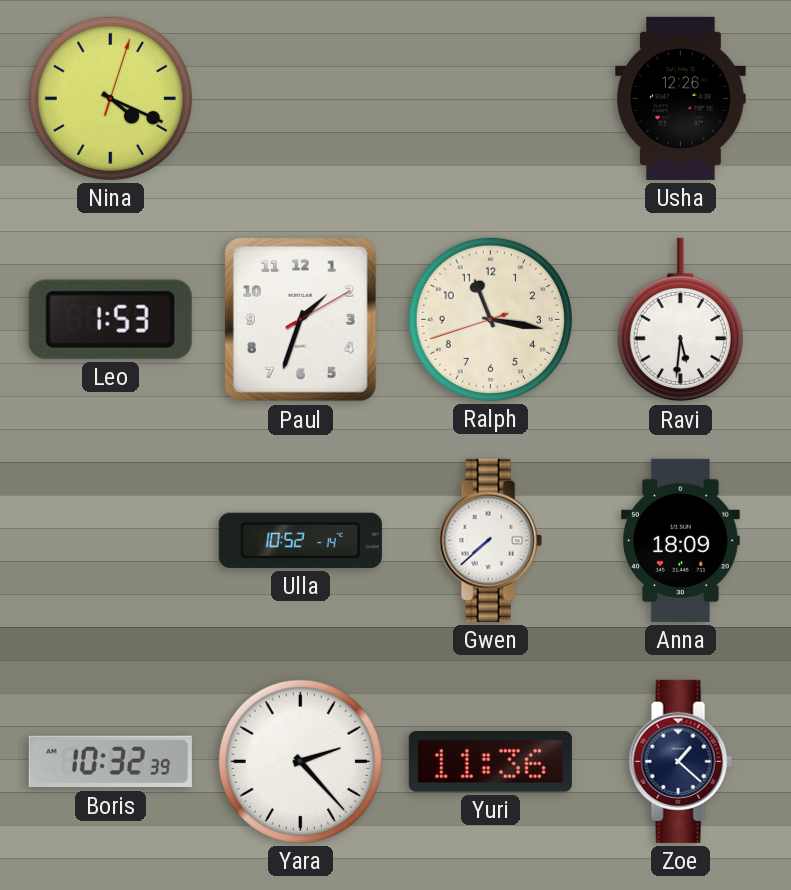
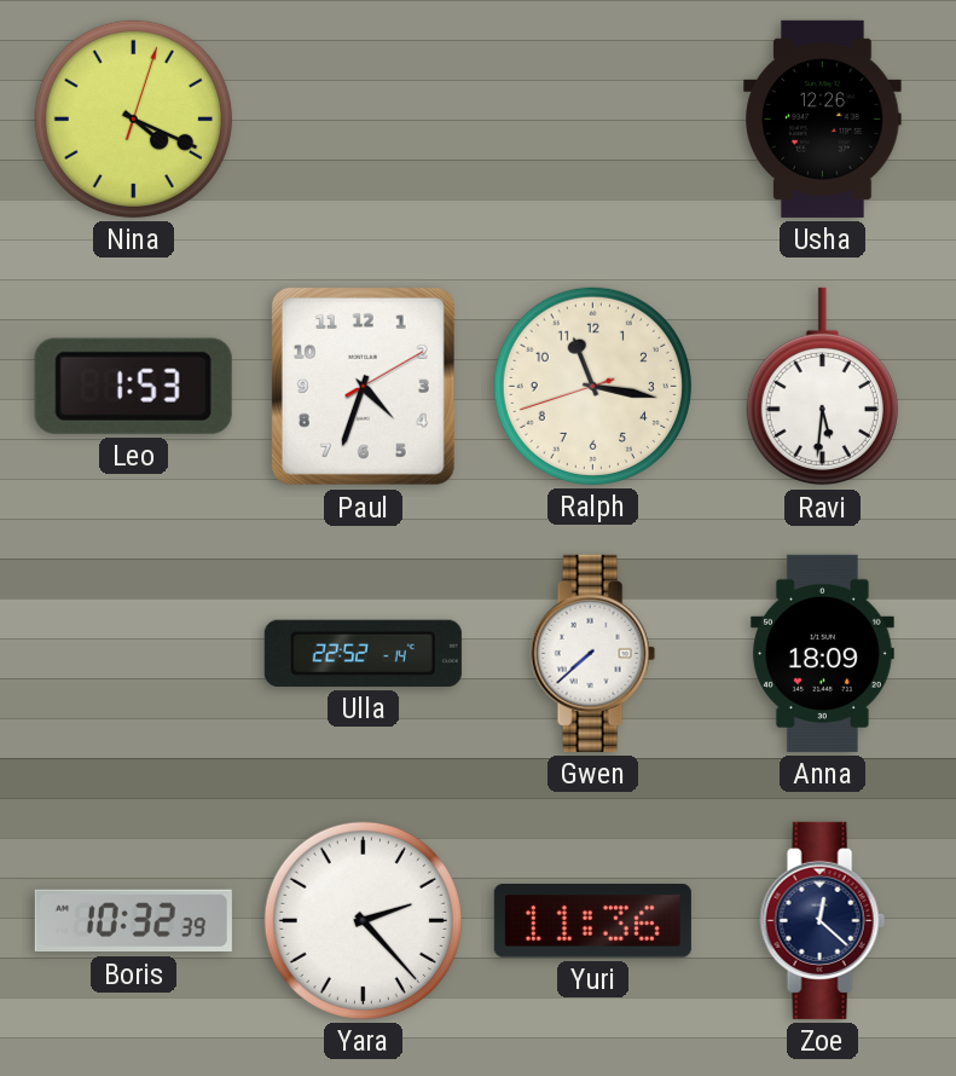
Paul: 1:33 -> 4:33
Ulla: 10:52 -> 22:52
Zoe: 1:22 -> 12:22
